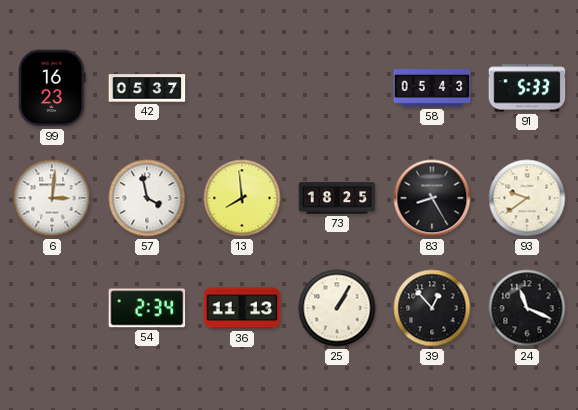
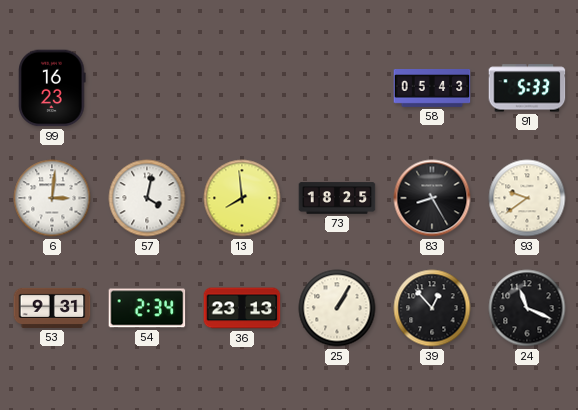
42: 05:37 -> none
57: 3:58 -> 4:02
53: none -> 9:31
36: 11:13 -> 23:13
